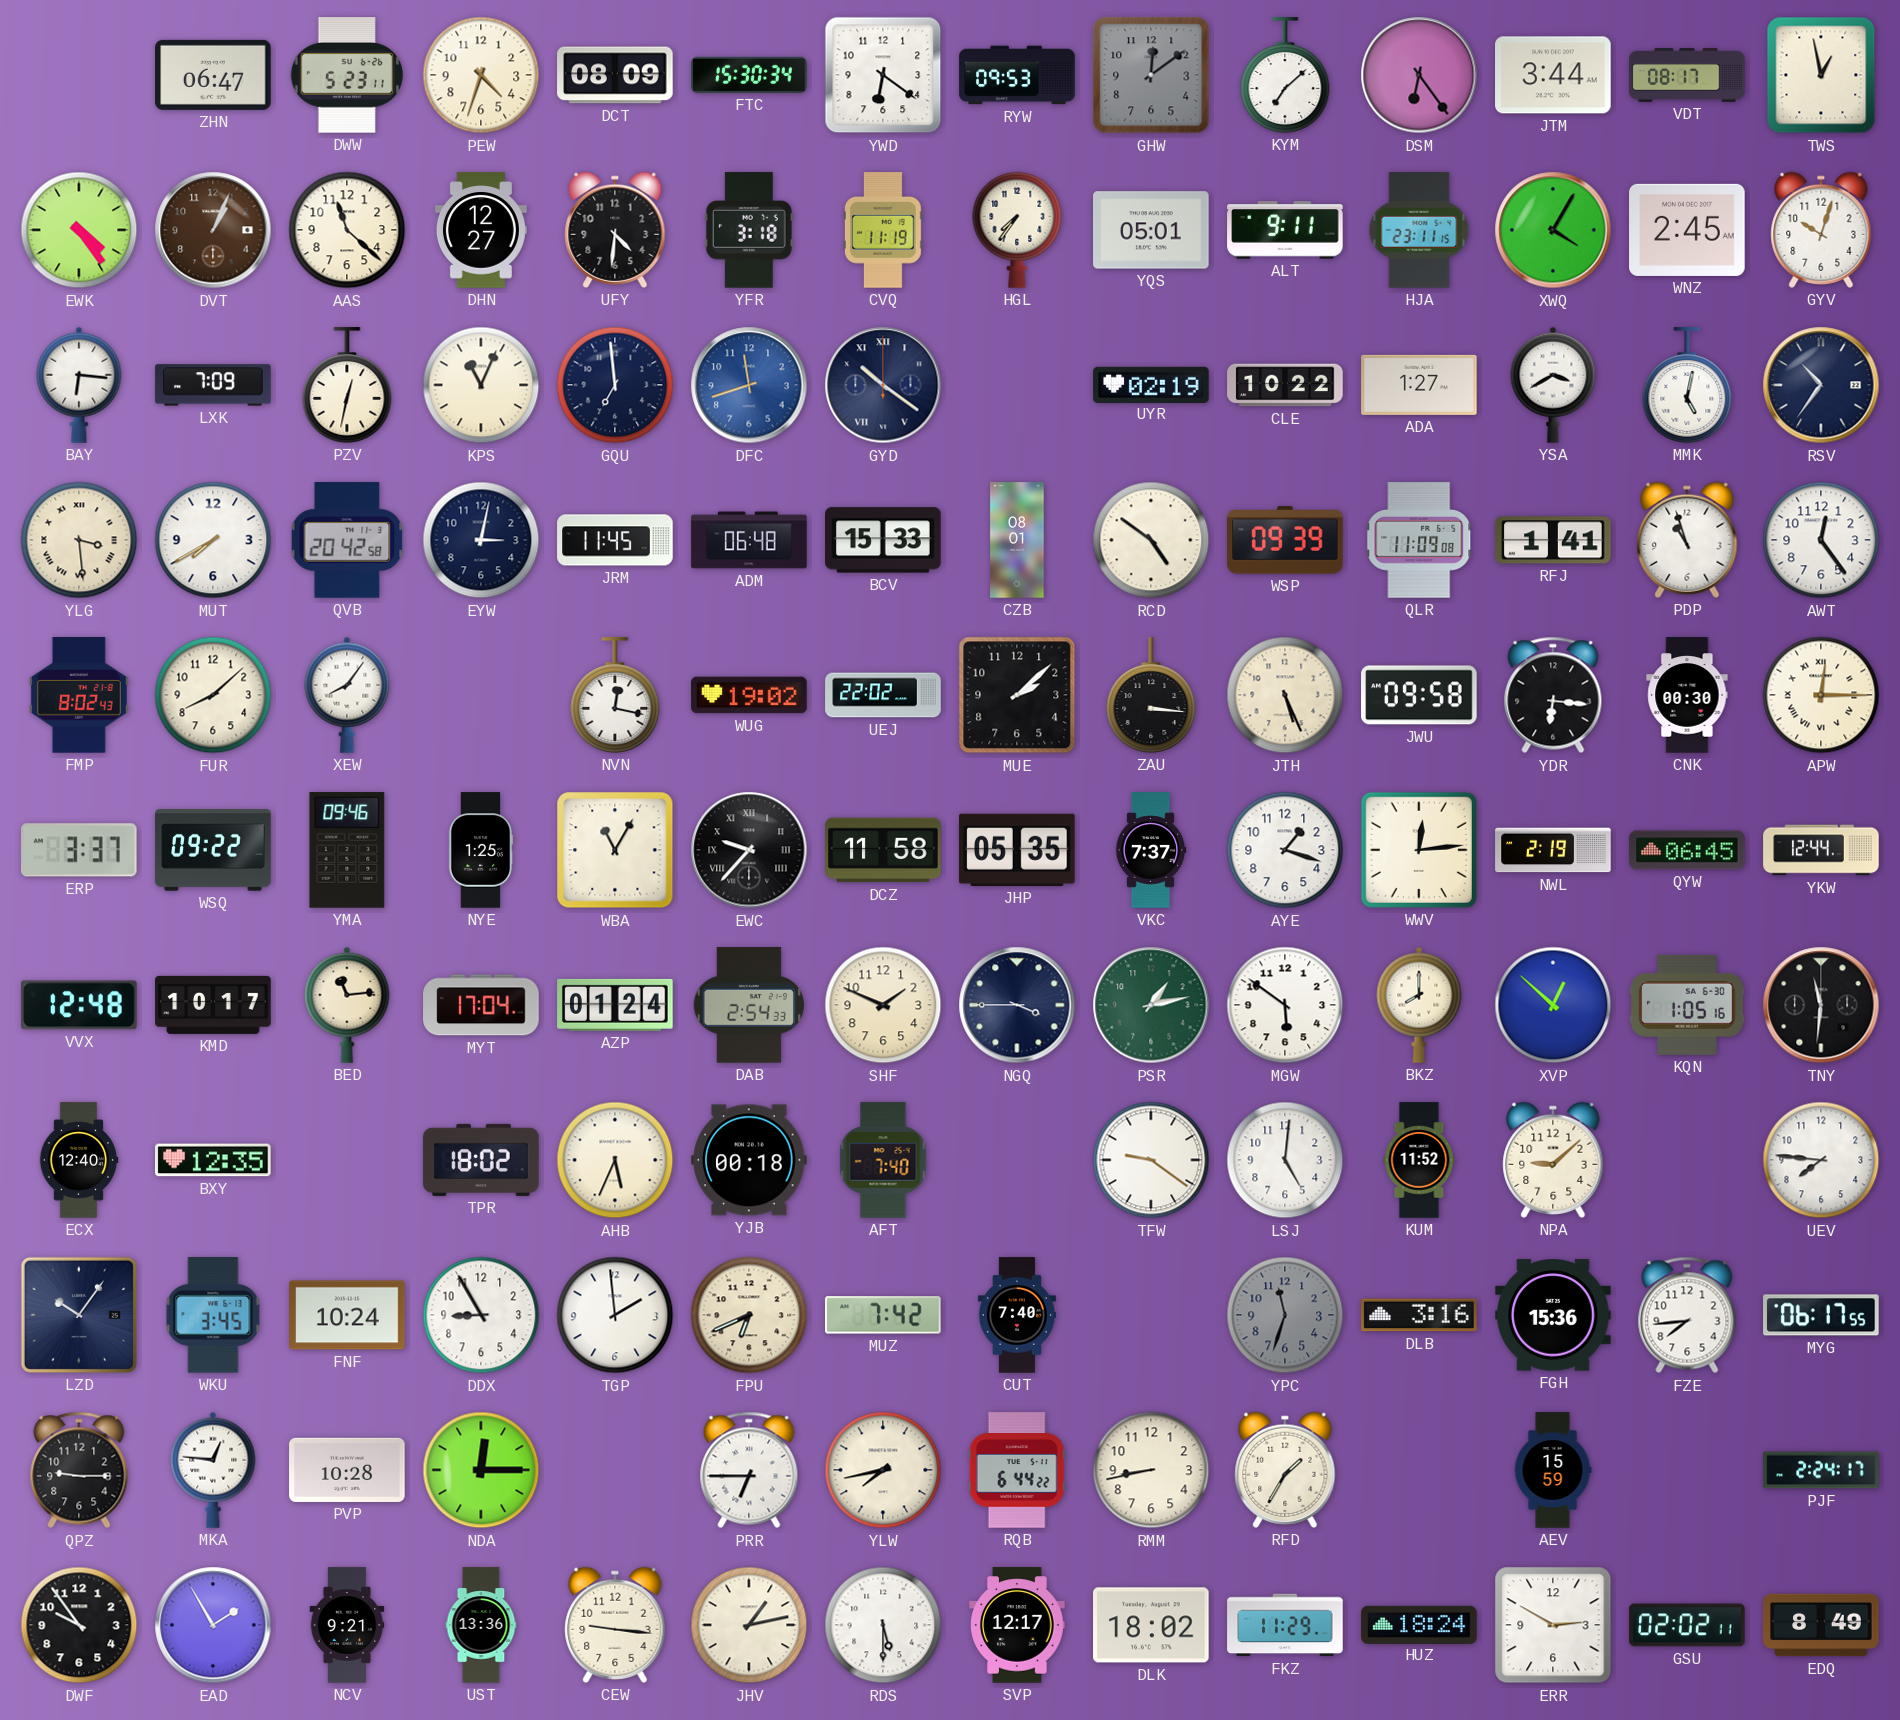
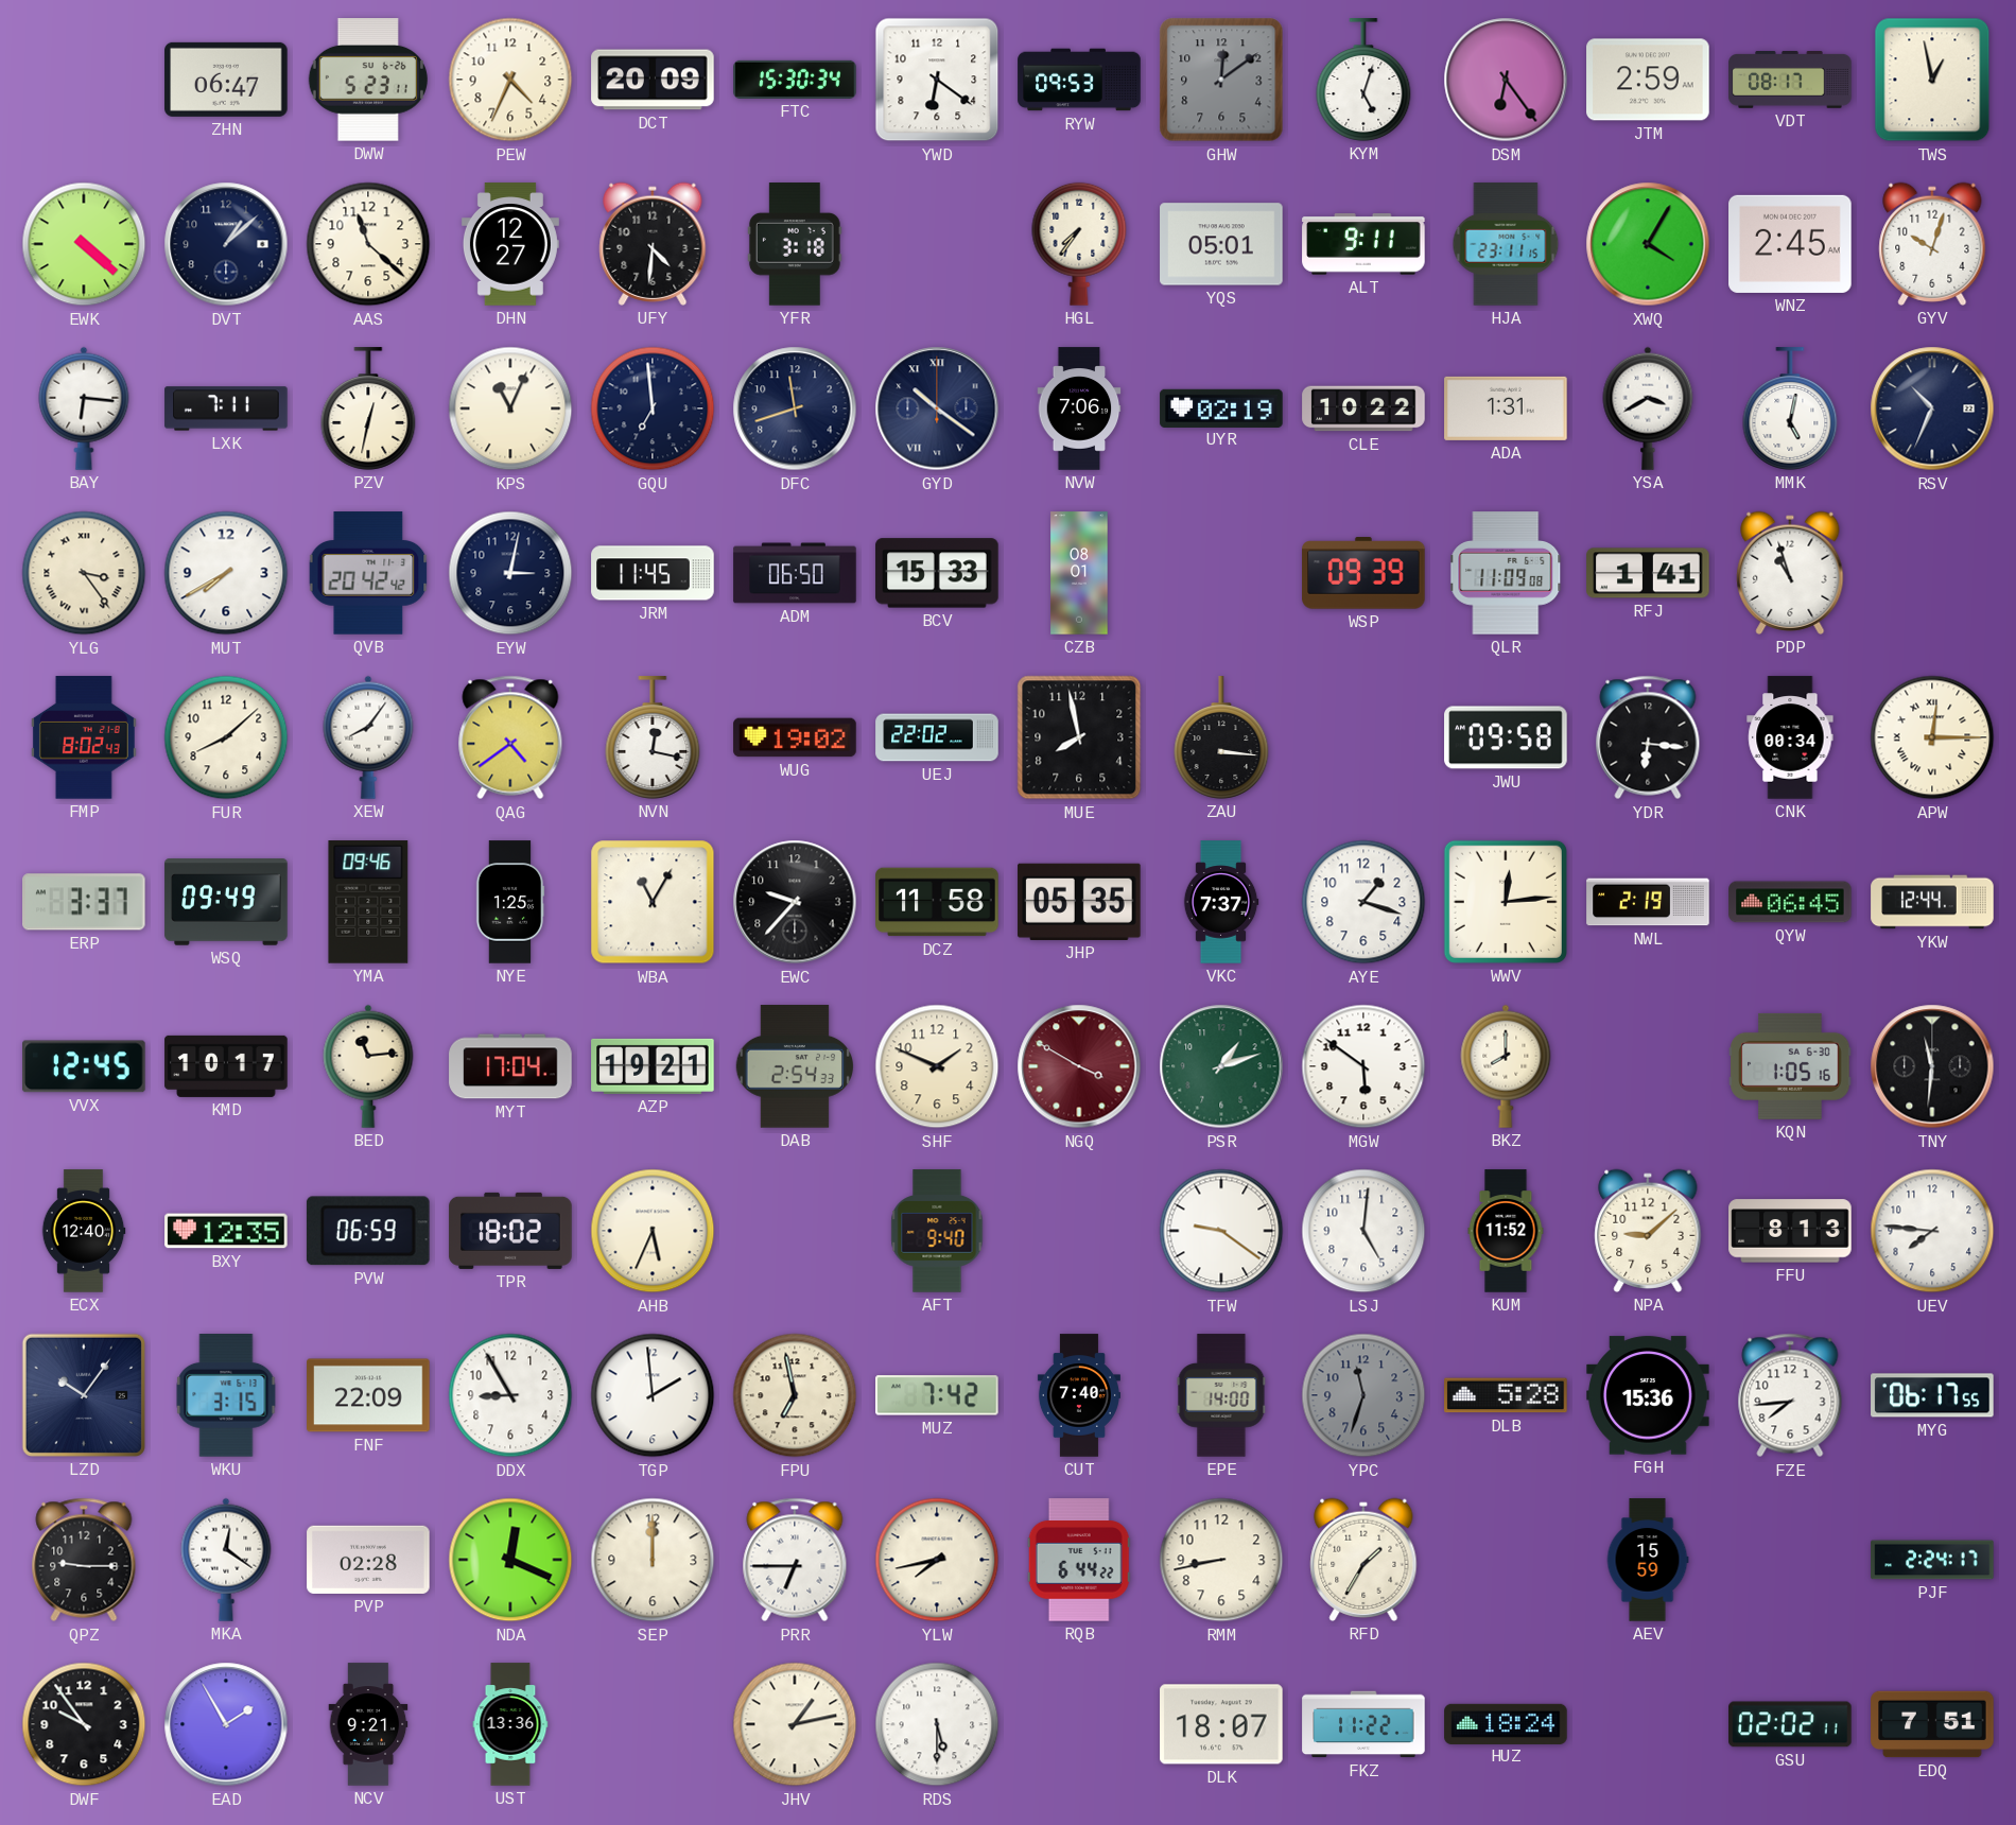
PEW: 4:33 -> 4:34
DCT: 08:09 -> 20:09
KYM: 7:08 -> 5:03
JTM: 3:44 -> 2:59
EWK: 4:24 -> 4:22
DVT: 1:04 -> 1:08
DVT dial: brown -> navy
CVQ: 11:19 -> none
LXK: 7:09 -> 7:11
DFC dial: blue -> navy
NVW: none -> 7:06
ADA: 1:27 -> 1:31
RSV: 10:36 -> 10:34
YLG: 3:29 -> 3:24
QVB: 20:42:58 -> 20:42:42
ADM: 06:48 -> 06:50
RCD: 4:51 -> none
AWT: 12:24 -> none
QAG: none -> 4:39
MUE: 2:08 -> 7:58
JTH: 5:26 -> none
CNK: 00:30 -> 00:34
WSQ: 09:22 -> 09:49
EWC numerals: Roman -> Arabic
VVX: 12:48 -> 12:45
AZP: 01:24 -> 19:21
NGQ: 3:45 -> 3:50
NGQ dial: navy -> burgundy
PSR: 1:13 -> 1:12
XVP: 12:52 -> none
PVW: none -> 06:59
YJB: 00:18 -> none
AFT: 7:40 -> 9:40
FFU: none -> 8:13
WKU: 3:45 -> 3:15
FNF: 10:24 -> 22:09
FPU: 6:41 -> 6:58
EPE: none -> 14:00
DLB: 3:16 -> 5:28
MKA: 12:46 -> 12:21
PVP: 10:28 -> 02:28
NDA: 12:15 -> 12:19
SEP: none -> 12:00
CEW: 9:16 -> none
SVP: 12:17 -> none
DLK: 18:02 -> 18:07
FKZ: 11:29 -> 11:22
ERR: 2:50 -> none
EDQ: 8:49 -> 7:51
